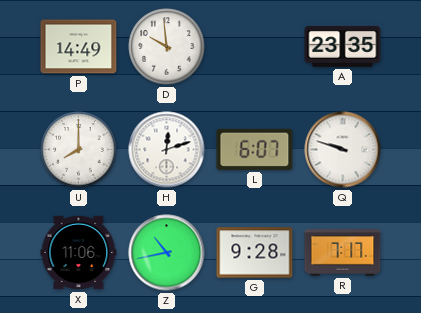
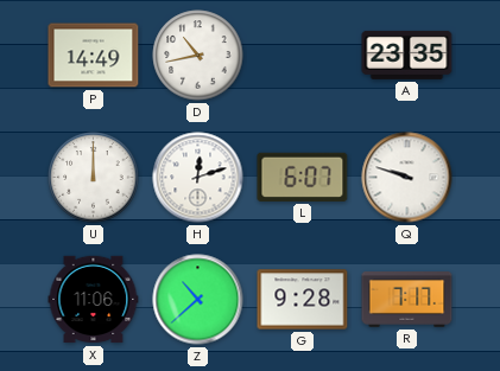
D: 9:59 -> 10:43
U: 8:00 -> 12:00
Z: 10:43 -> 10:38
